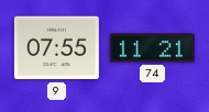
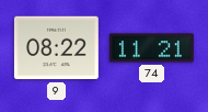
9: 07:55 -> 08:22
